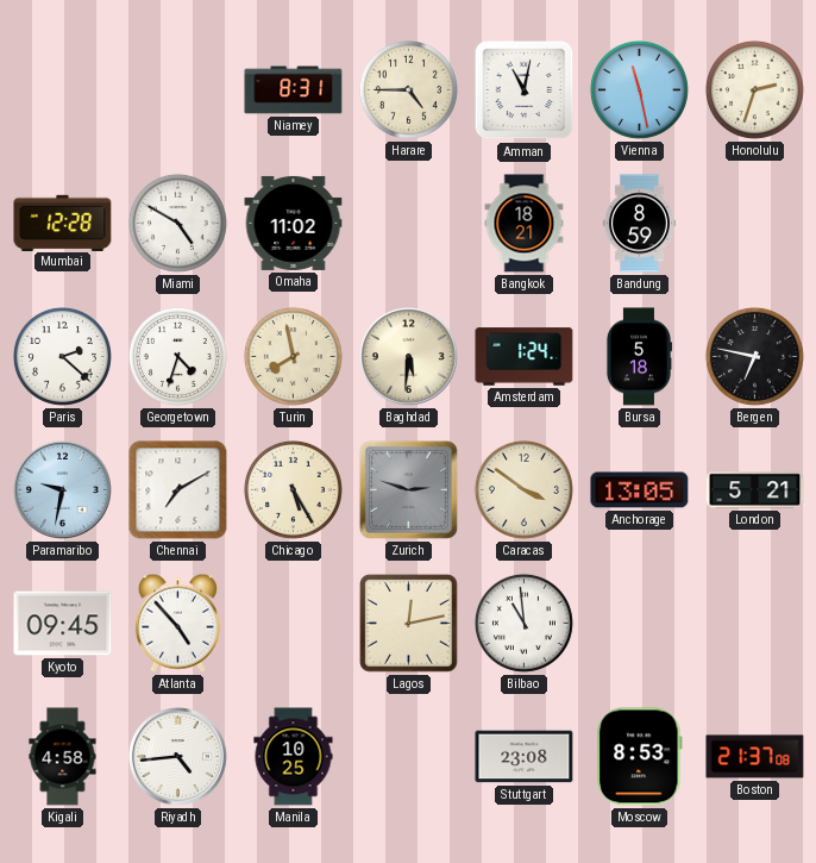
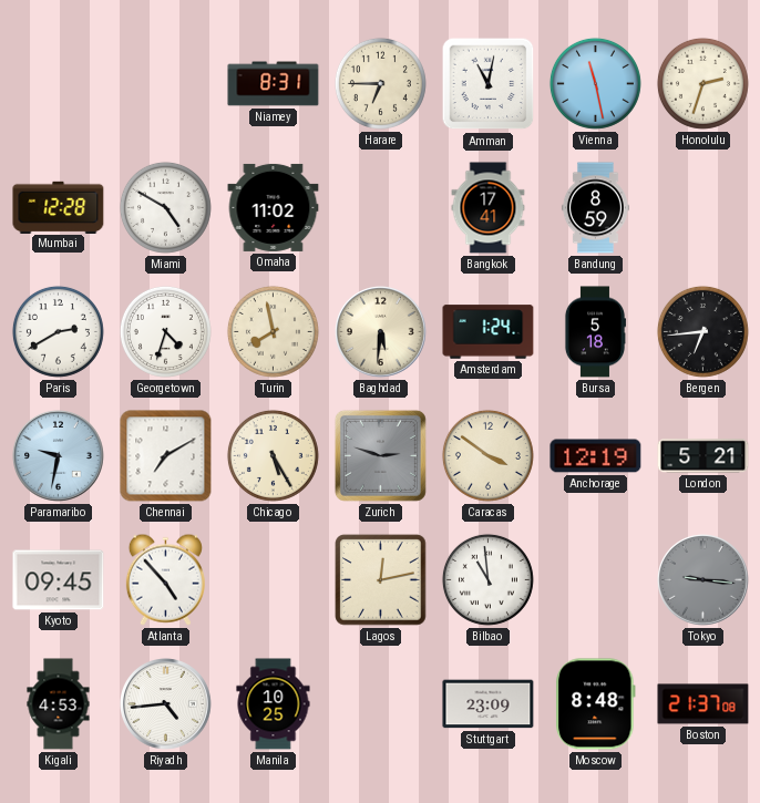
Harare: 4:45 -> 6:45
Bangkok: 18:21 -> 17:41
Paris: 2:22 -> 2:40
Bergen: 6:47 -> 6:44
Anchorage: 13:05 -> 12:19
Tokyo: none -> 9:16
Kigali: 4:58 -> 4:53
Stuttgart: 23:08 -> 23:09
Moscow: 8:53 -> 8:48
